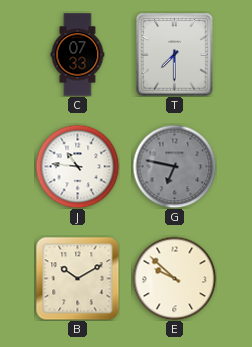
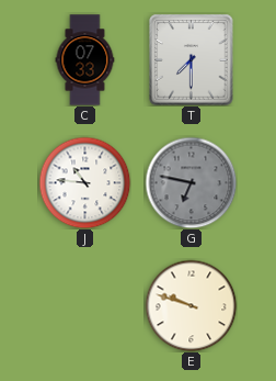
B: 10:10 -> none
E: 9:52 -> 9:48
